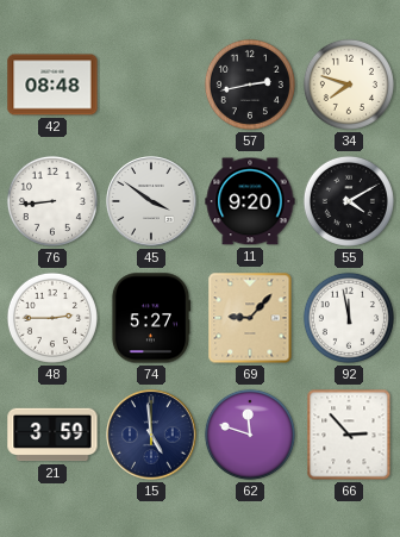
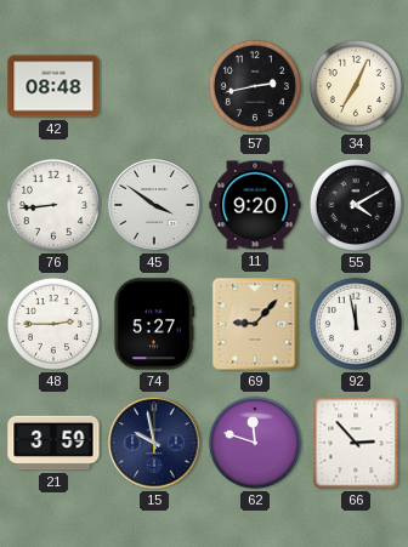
34: 7:48 -> 7:04
15: 4:59 -> 9:58
